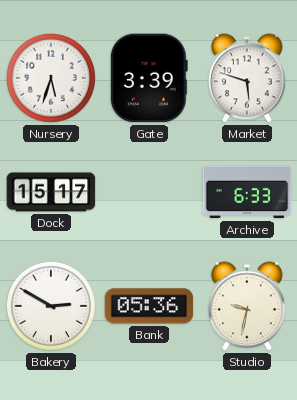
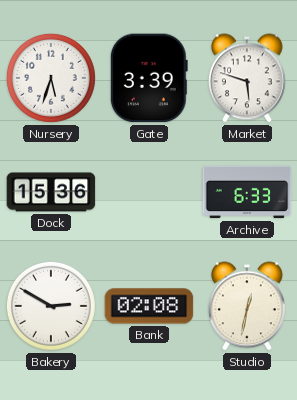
Dock: 15:17 -> 15:36
Bank: 05:36 -> 02:08
Studio: 9:32 -> 12:32
